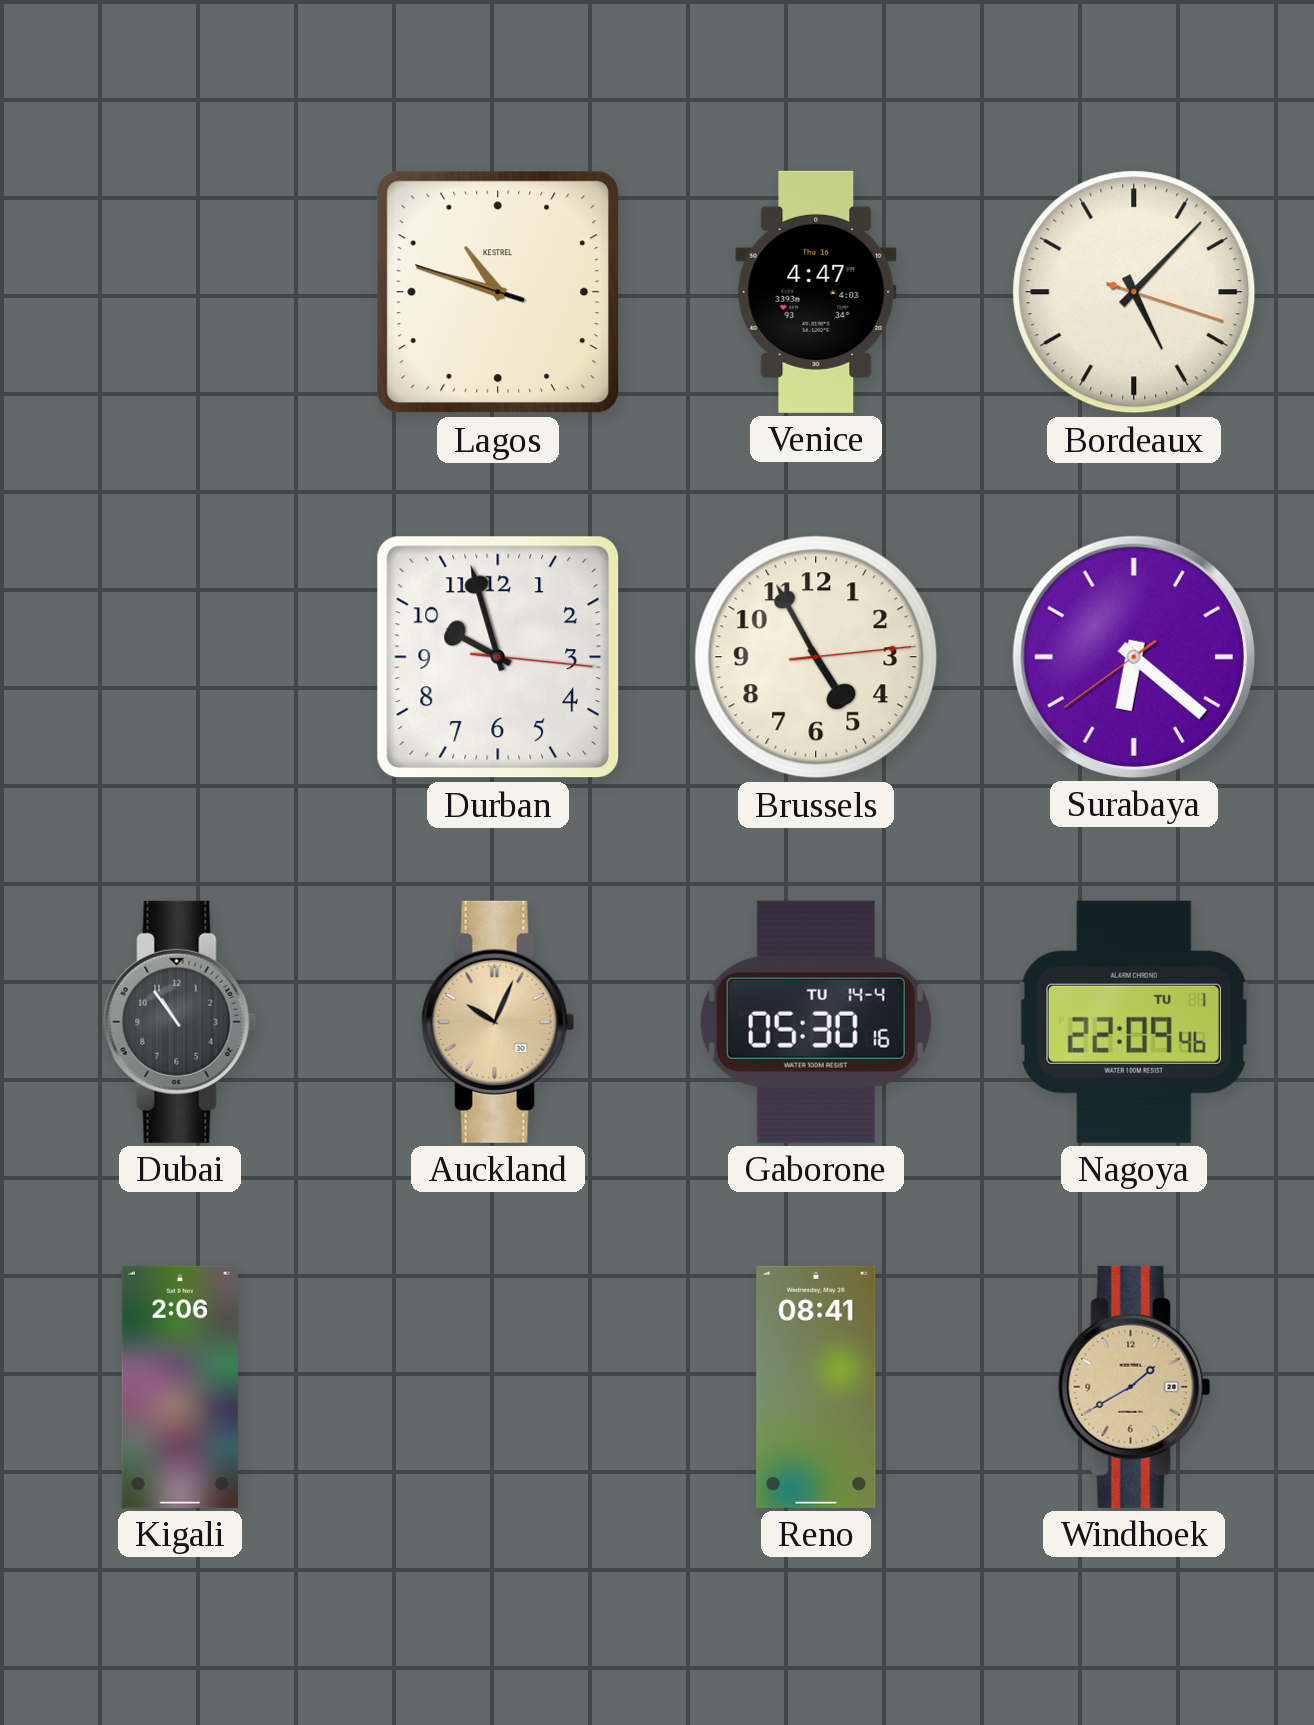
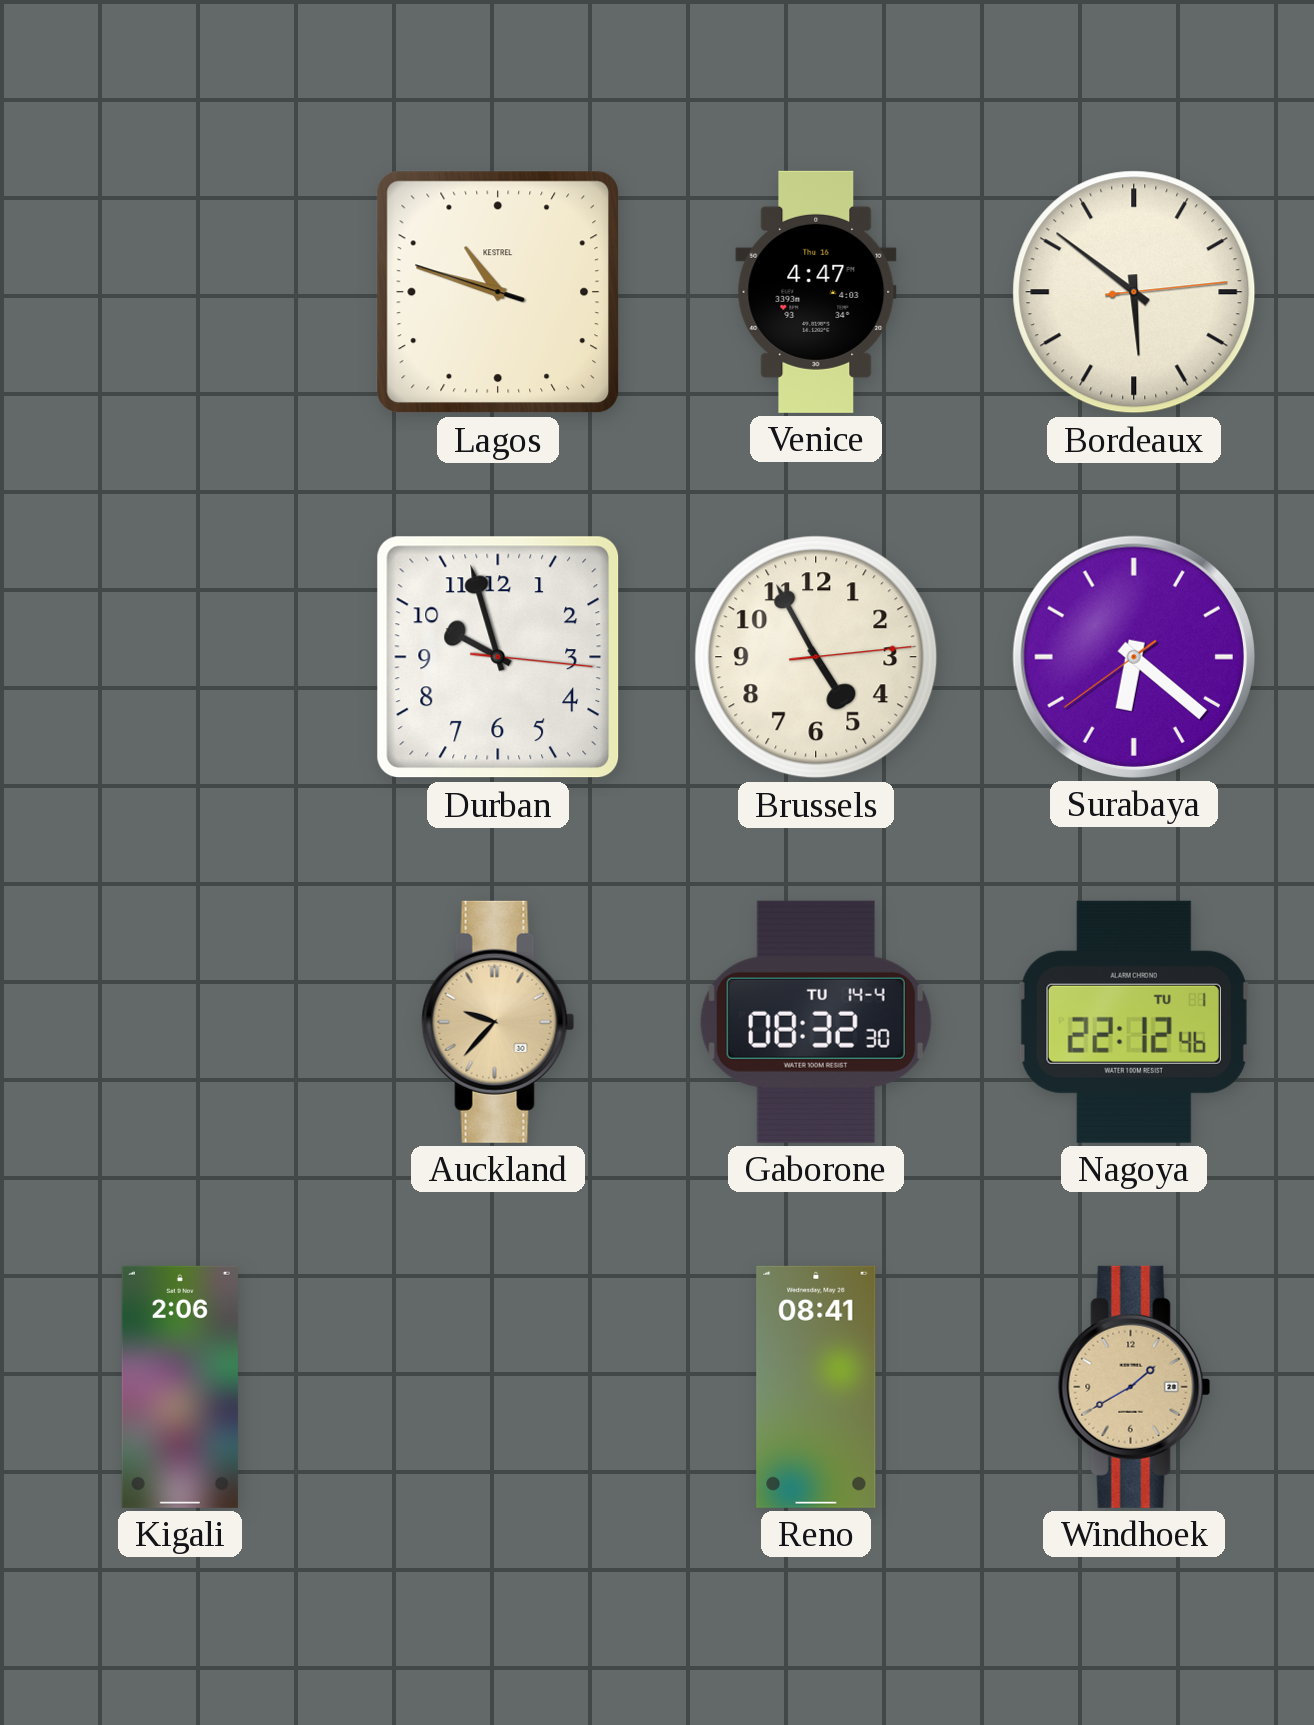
Bordeaux: 5:07 -> 5:51
Dubai: 10:54 -> none
Auckland: 10:04 -> 9:37
Gaborone: 05:30 -> 08:32
Nagoya: 22:09 -> 22:12
